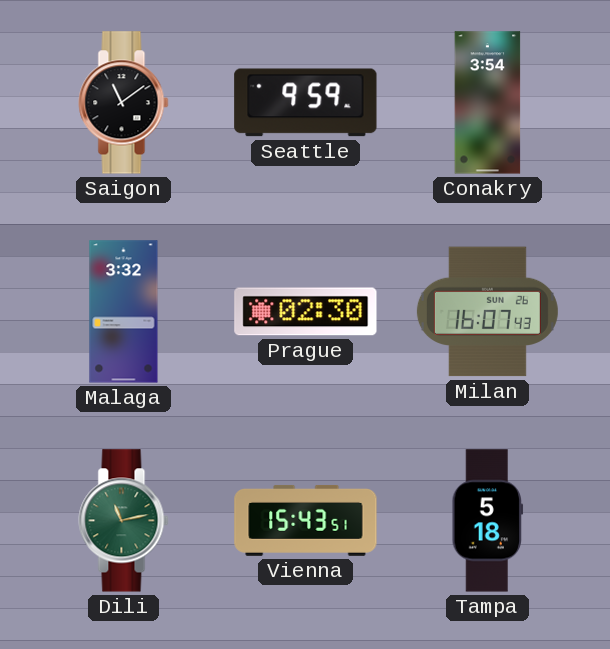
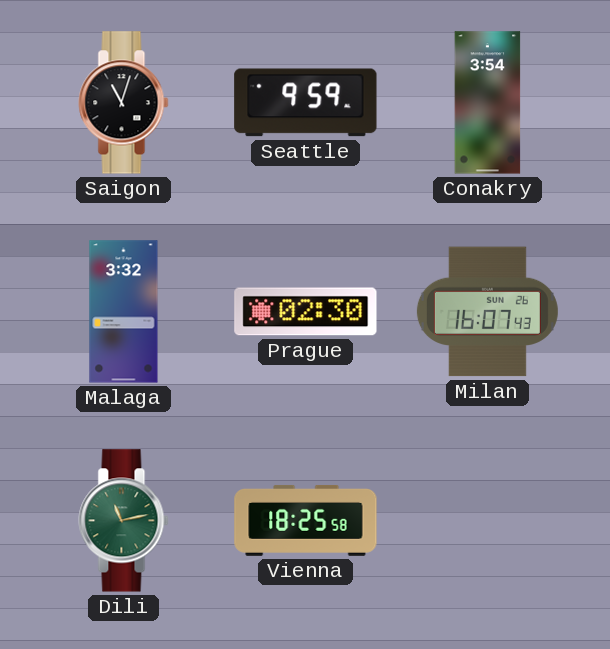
Saigon: 11:09 -> 11:03
Vienna: 15:43 -> 18:25
Tampa: 5:18 -> none
